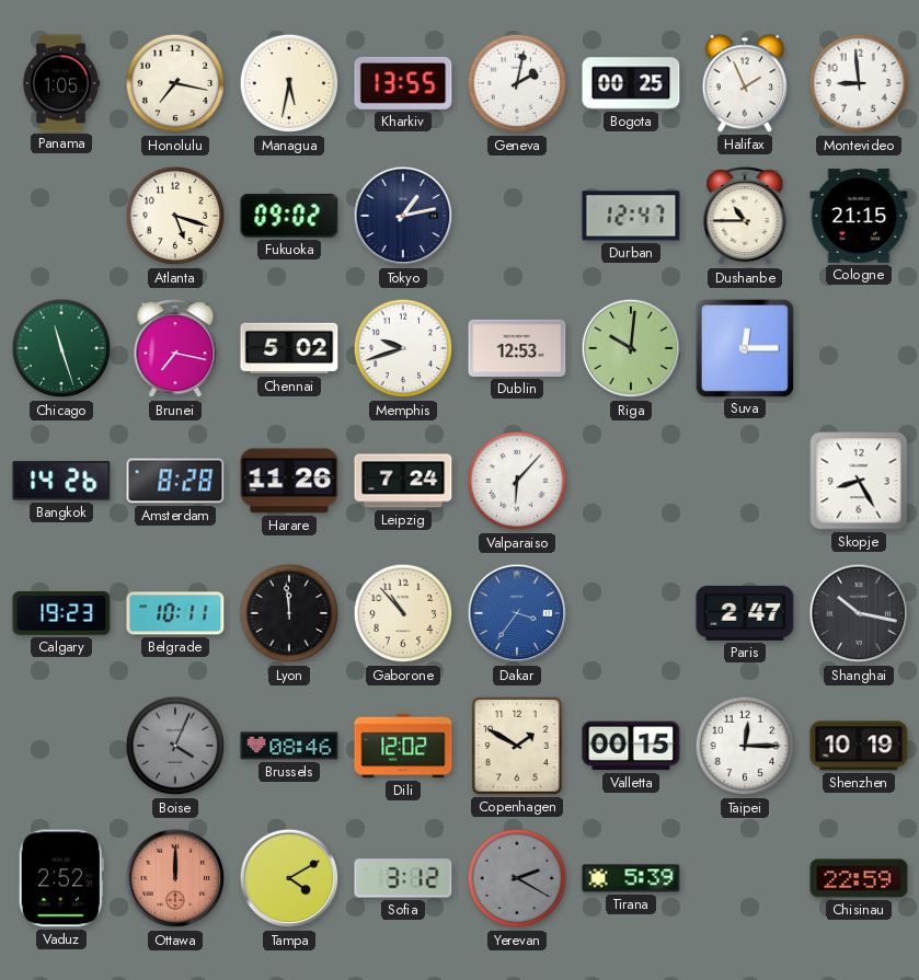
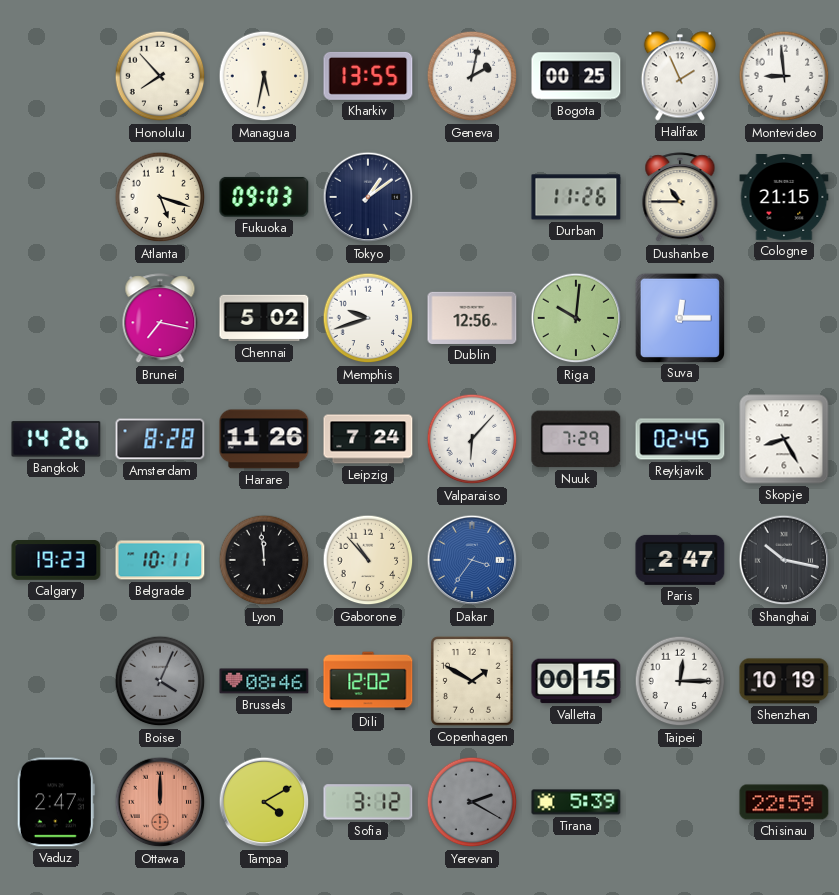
Panama: 1:05 -> none
Honolulu: 7:17 -> 7:53
Fukuoka: 09:02 -> 09:03
Tokyo: 1:13 -> 1:09
Durban: 12:47 -> 11:26
Chicago: 11:27 -> none
Dublin: 12:53 -> 12:56
Nuuk: none -> 7:29
Reykjavik: none -> 02:45
Vaduz: 2:52 -> 2:47
